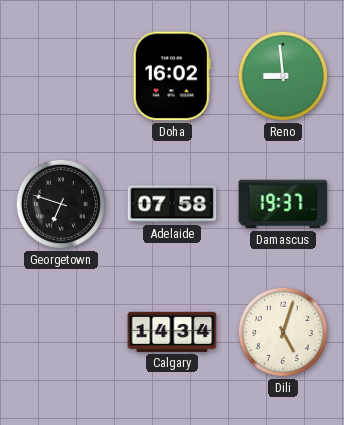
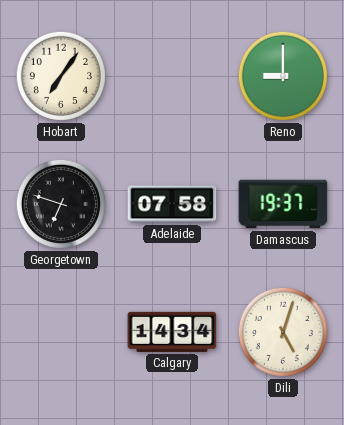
Hobart: none -> 7:06
Doha: 16:02 -> none
Reno: 8:59 -> 9:00
